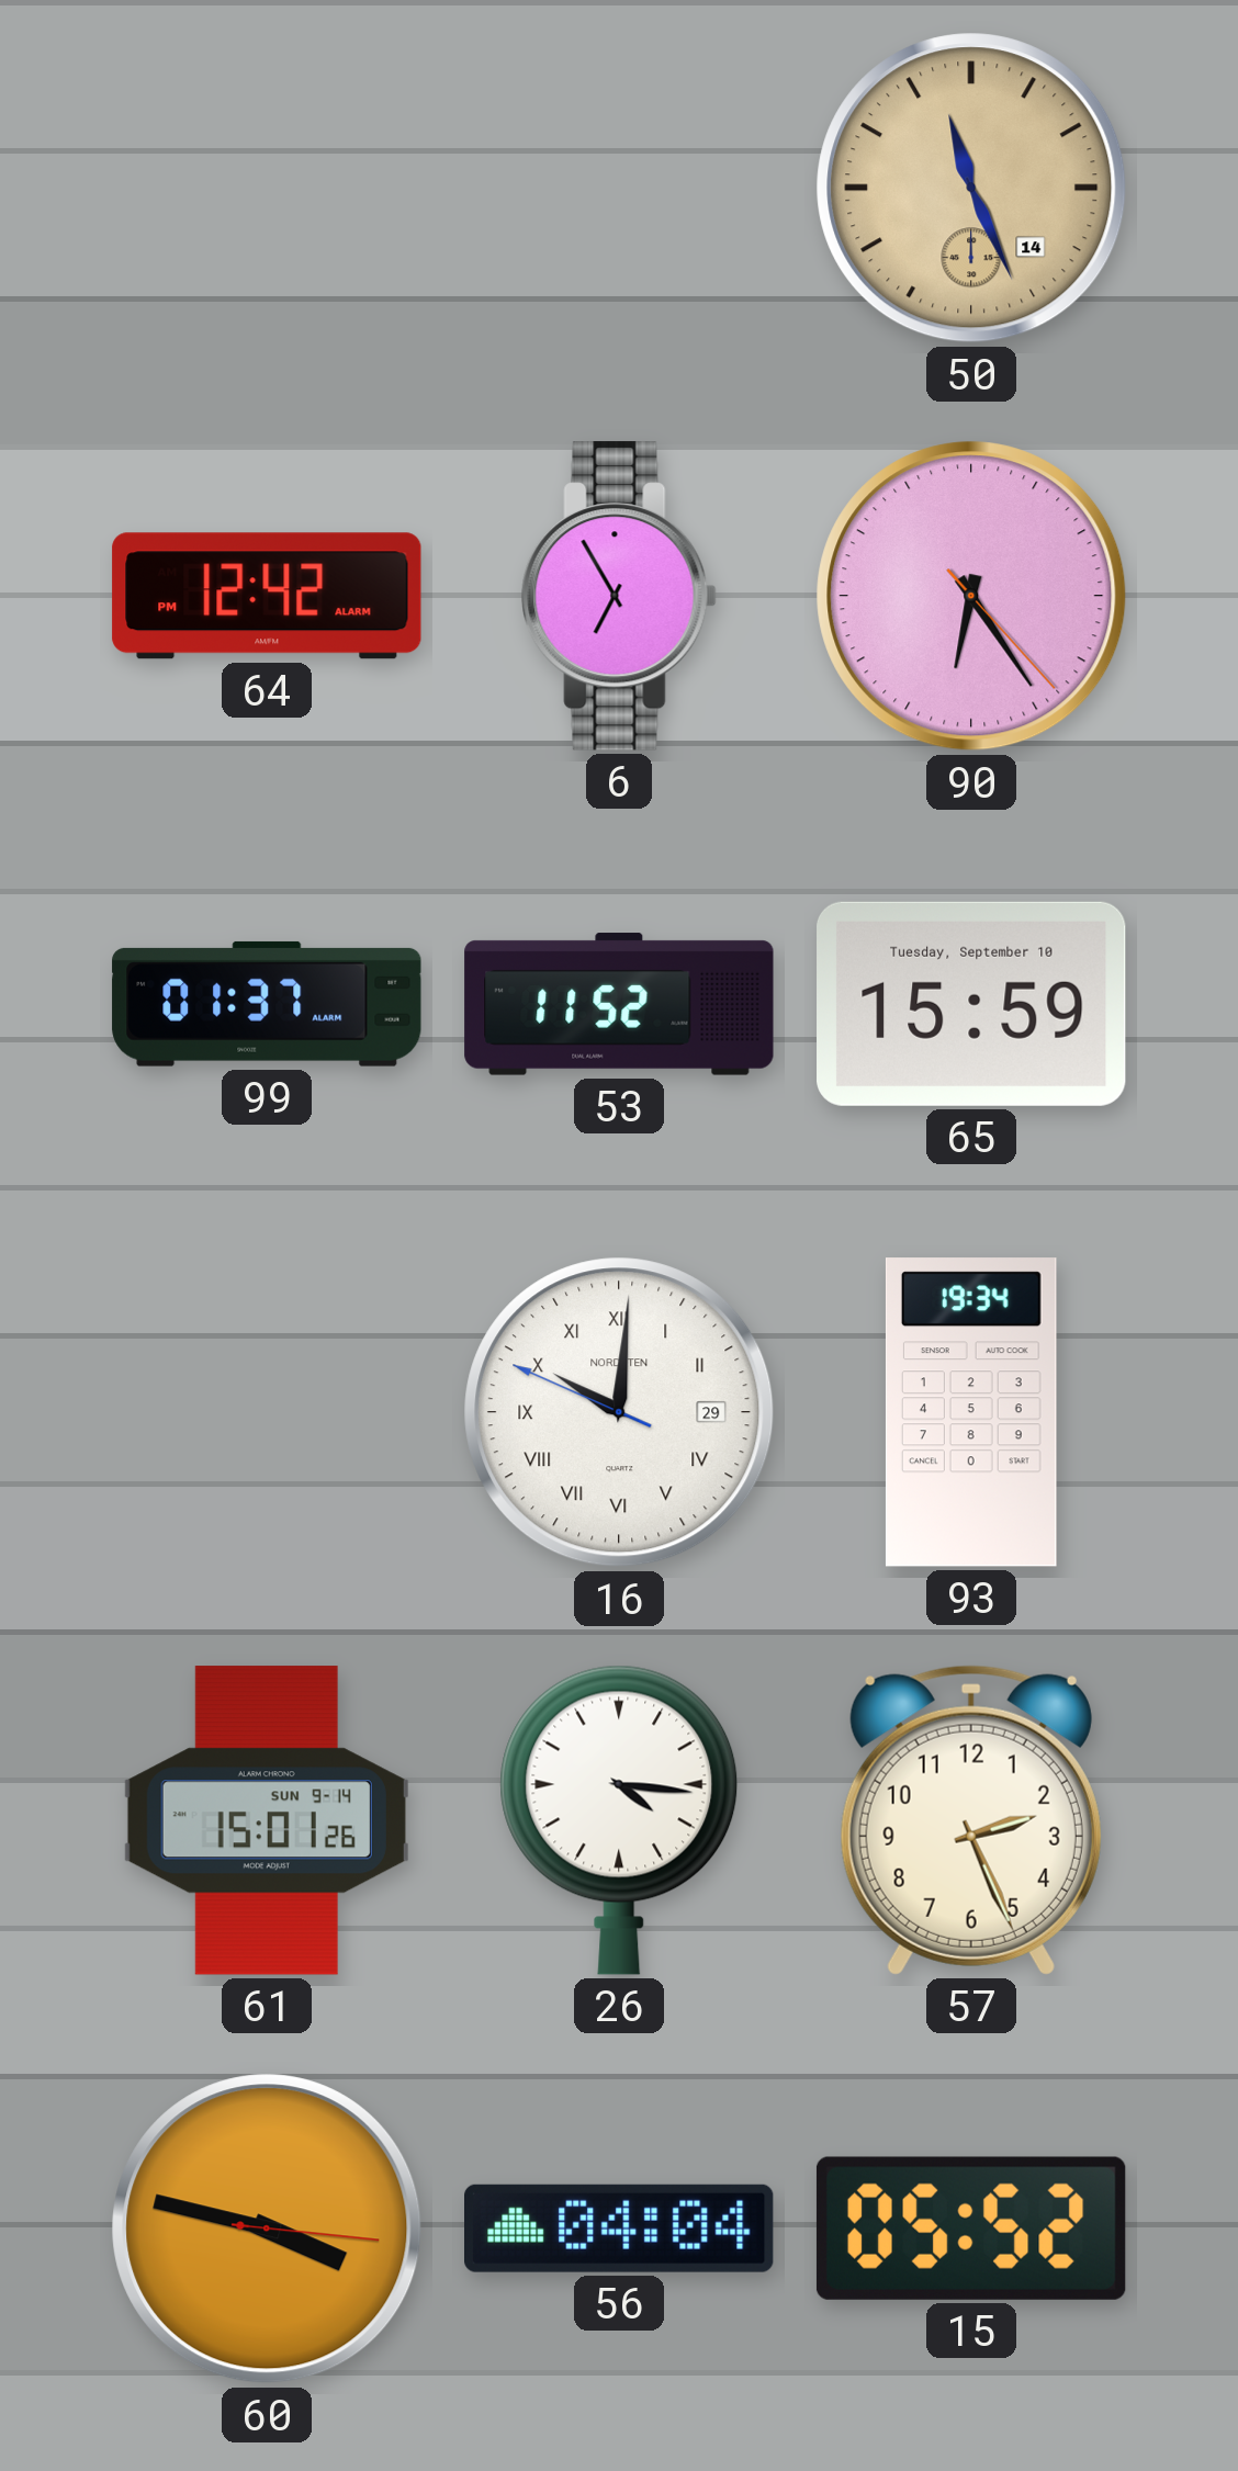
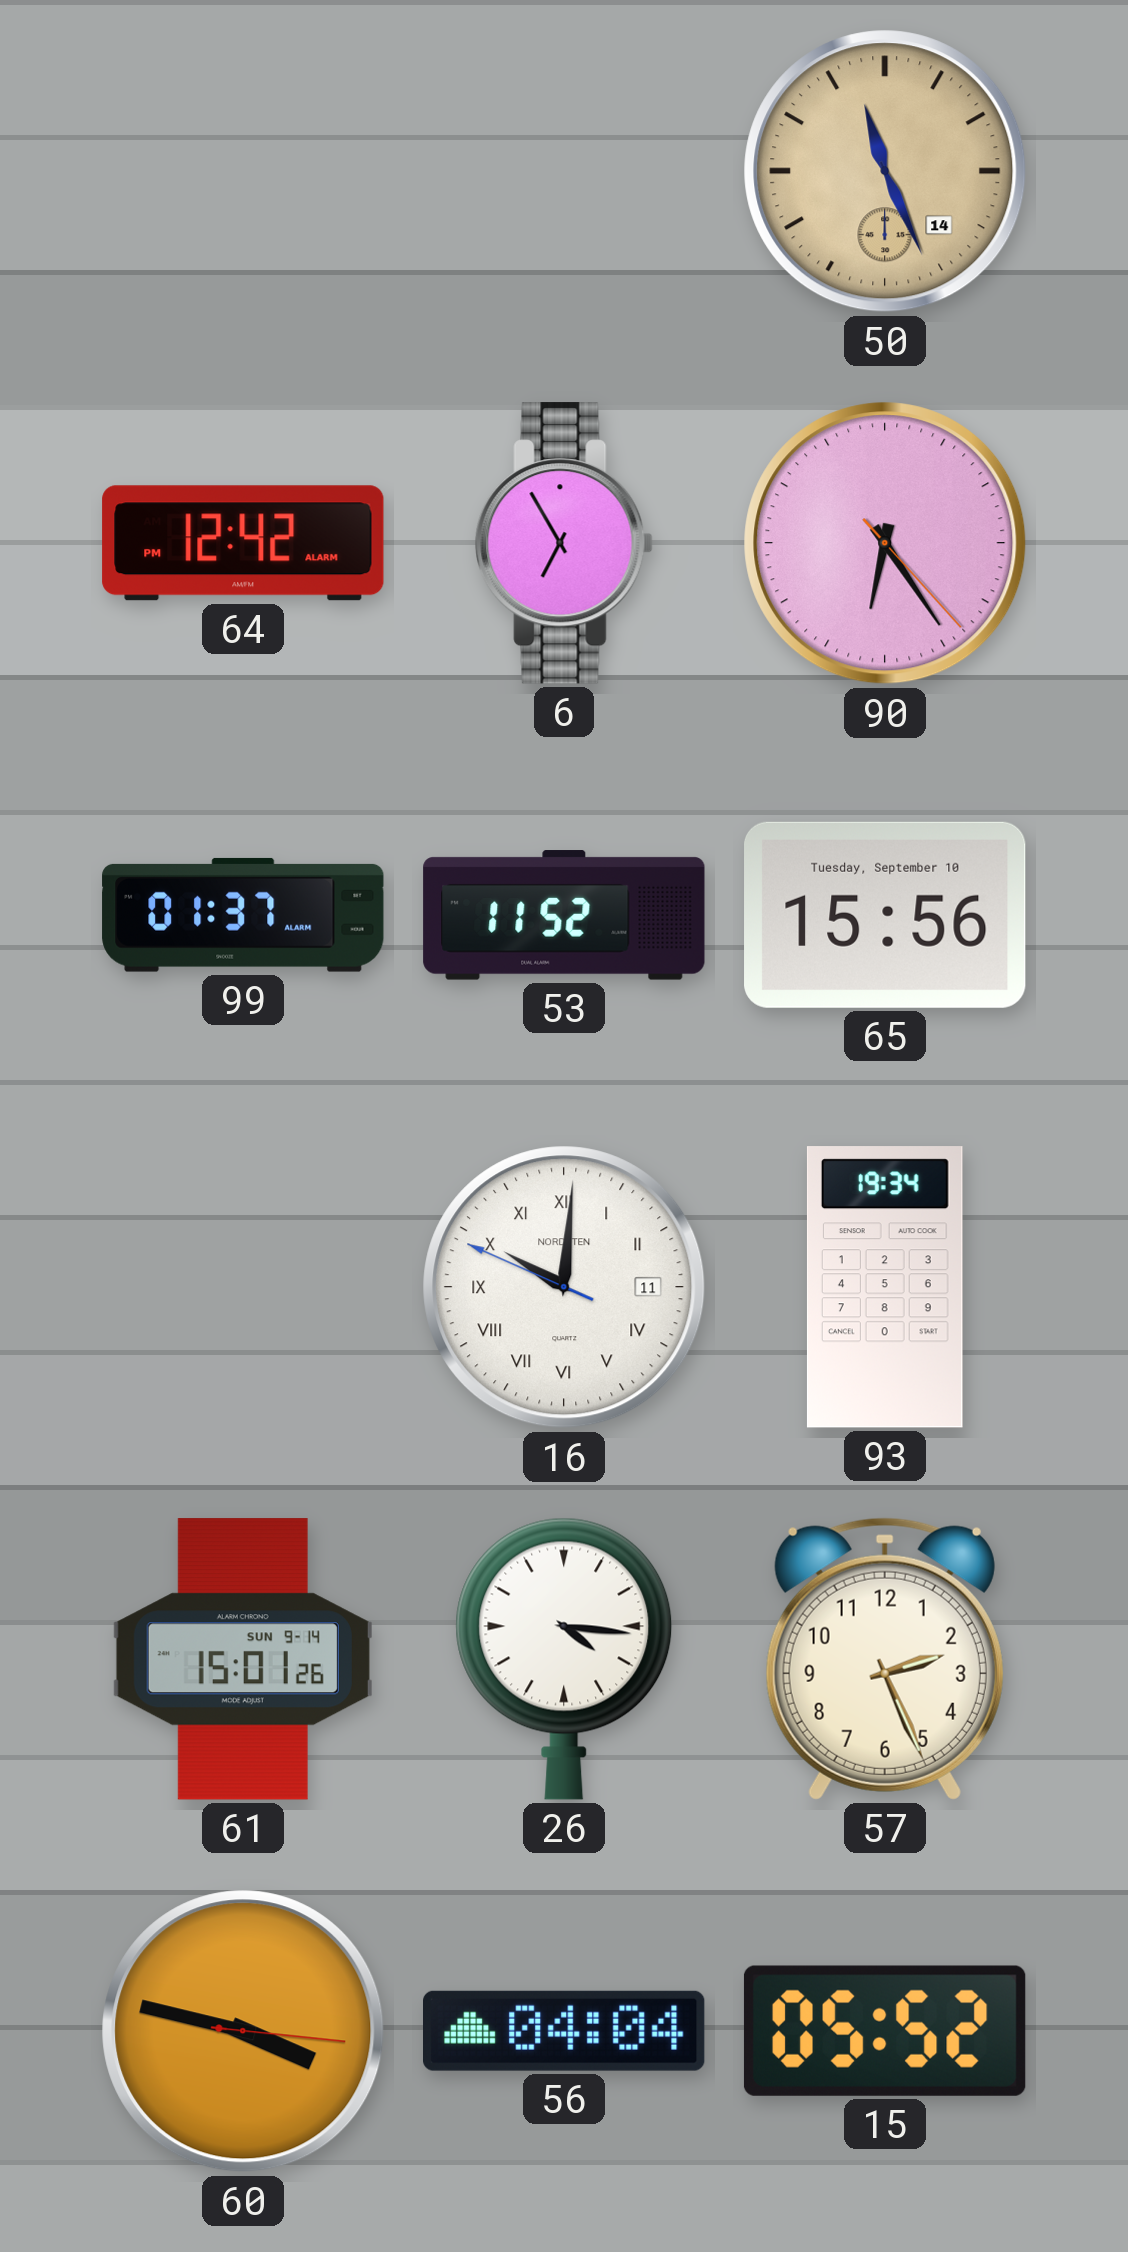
65: 15:59 -> 15:56
16 date: 29 -> 11
